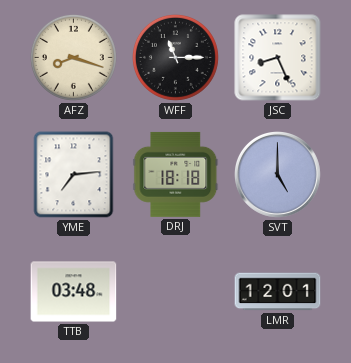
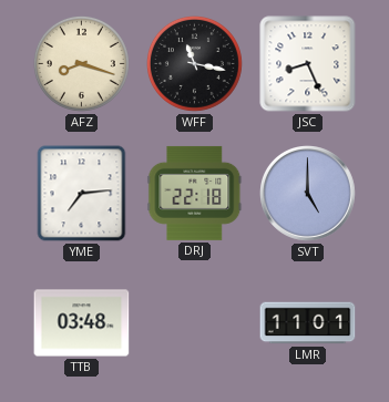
WFF: 11:15 -> 11:17
DRJ: 18:18 -> 22:18
LMR: 12:01 -> 11:01
